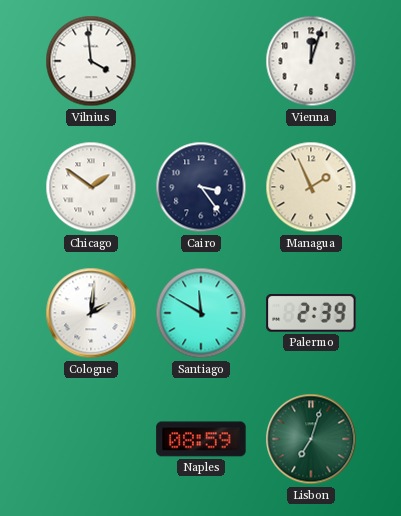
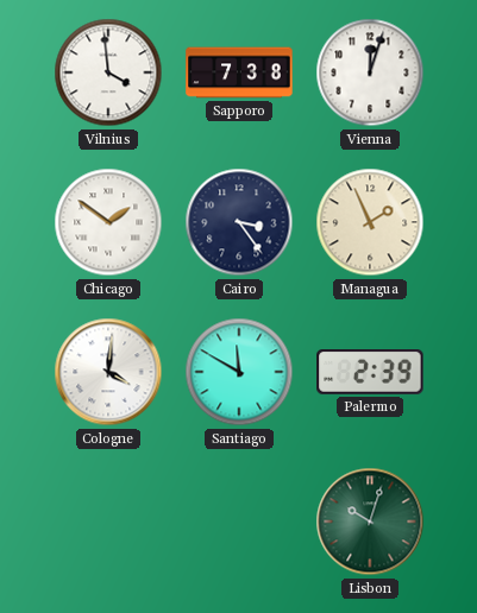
Sapporo: none -> 7:38
Cologne: 2:01 -> 4:01
Naples: 08:59 -> none
Lisbon: 7:03 -> 10:03
